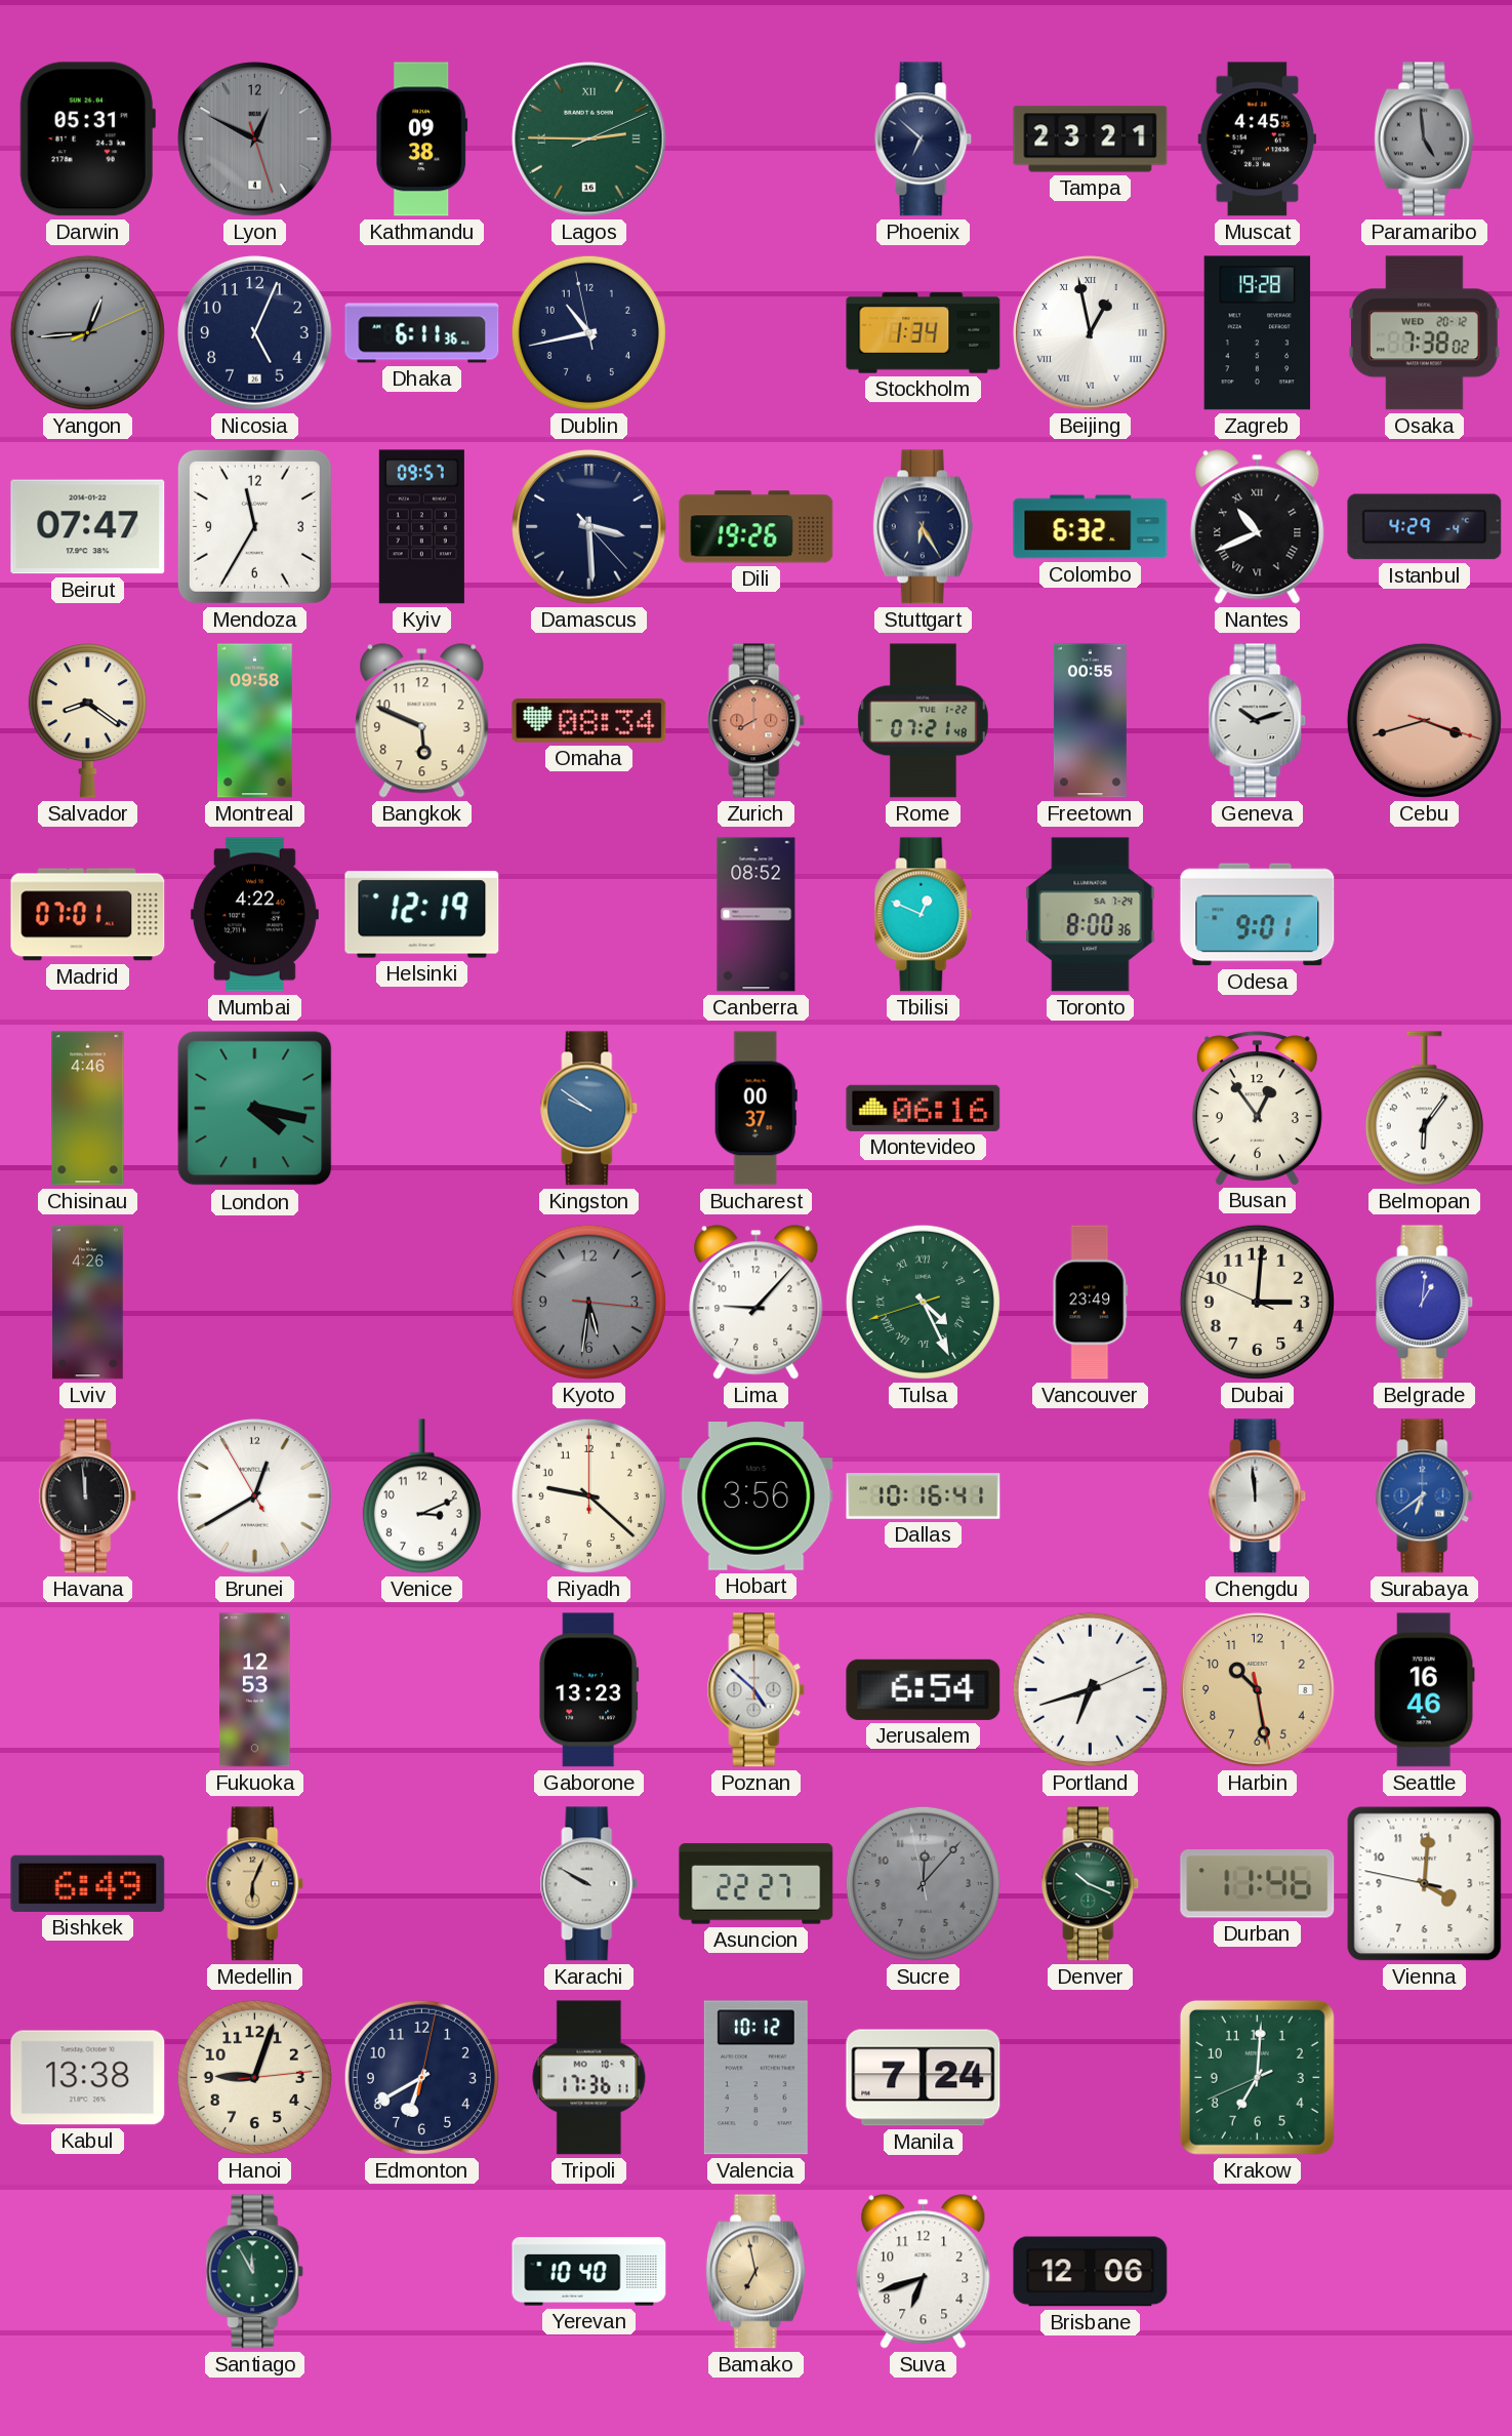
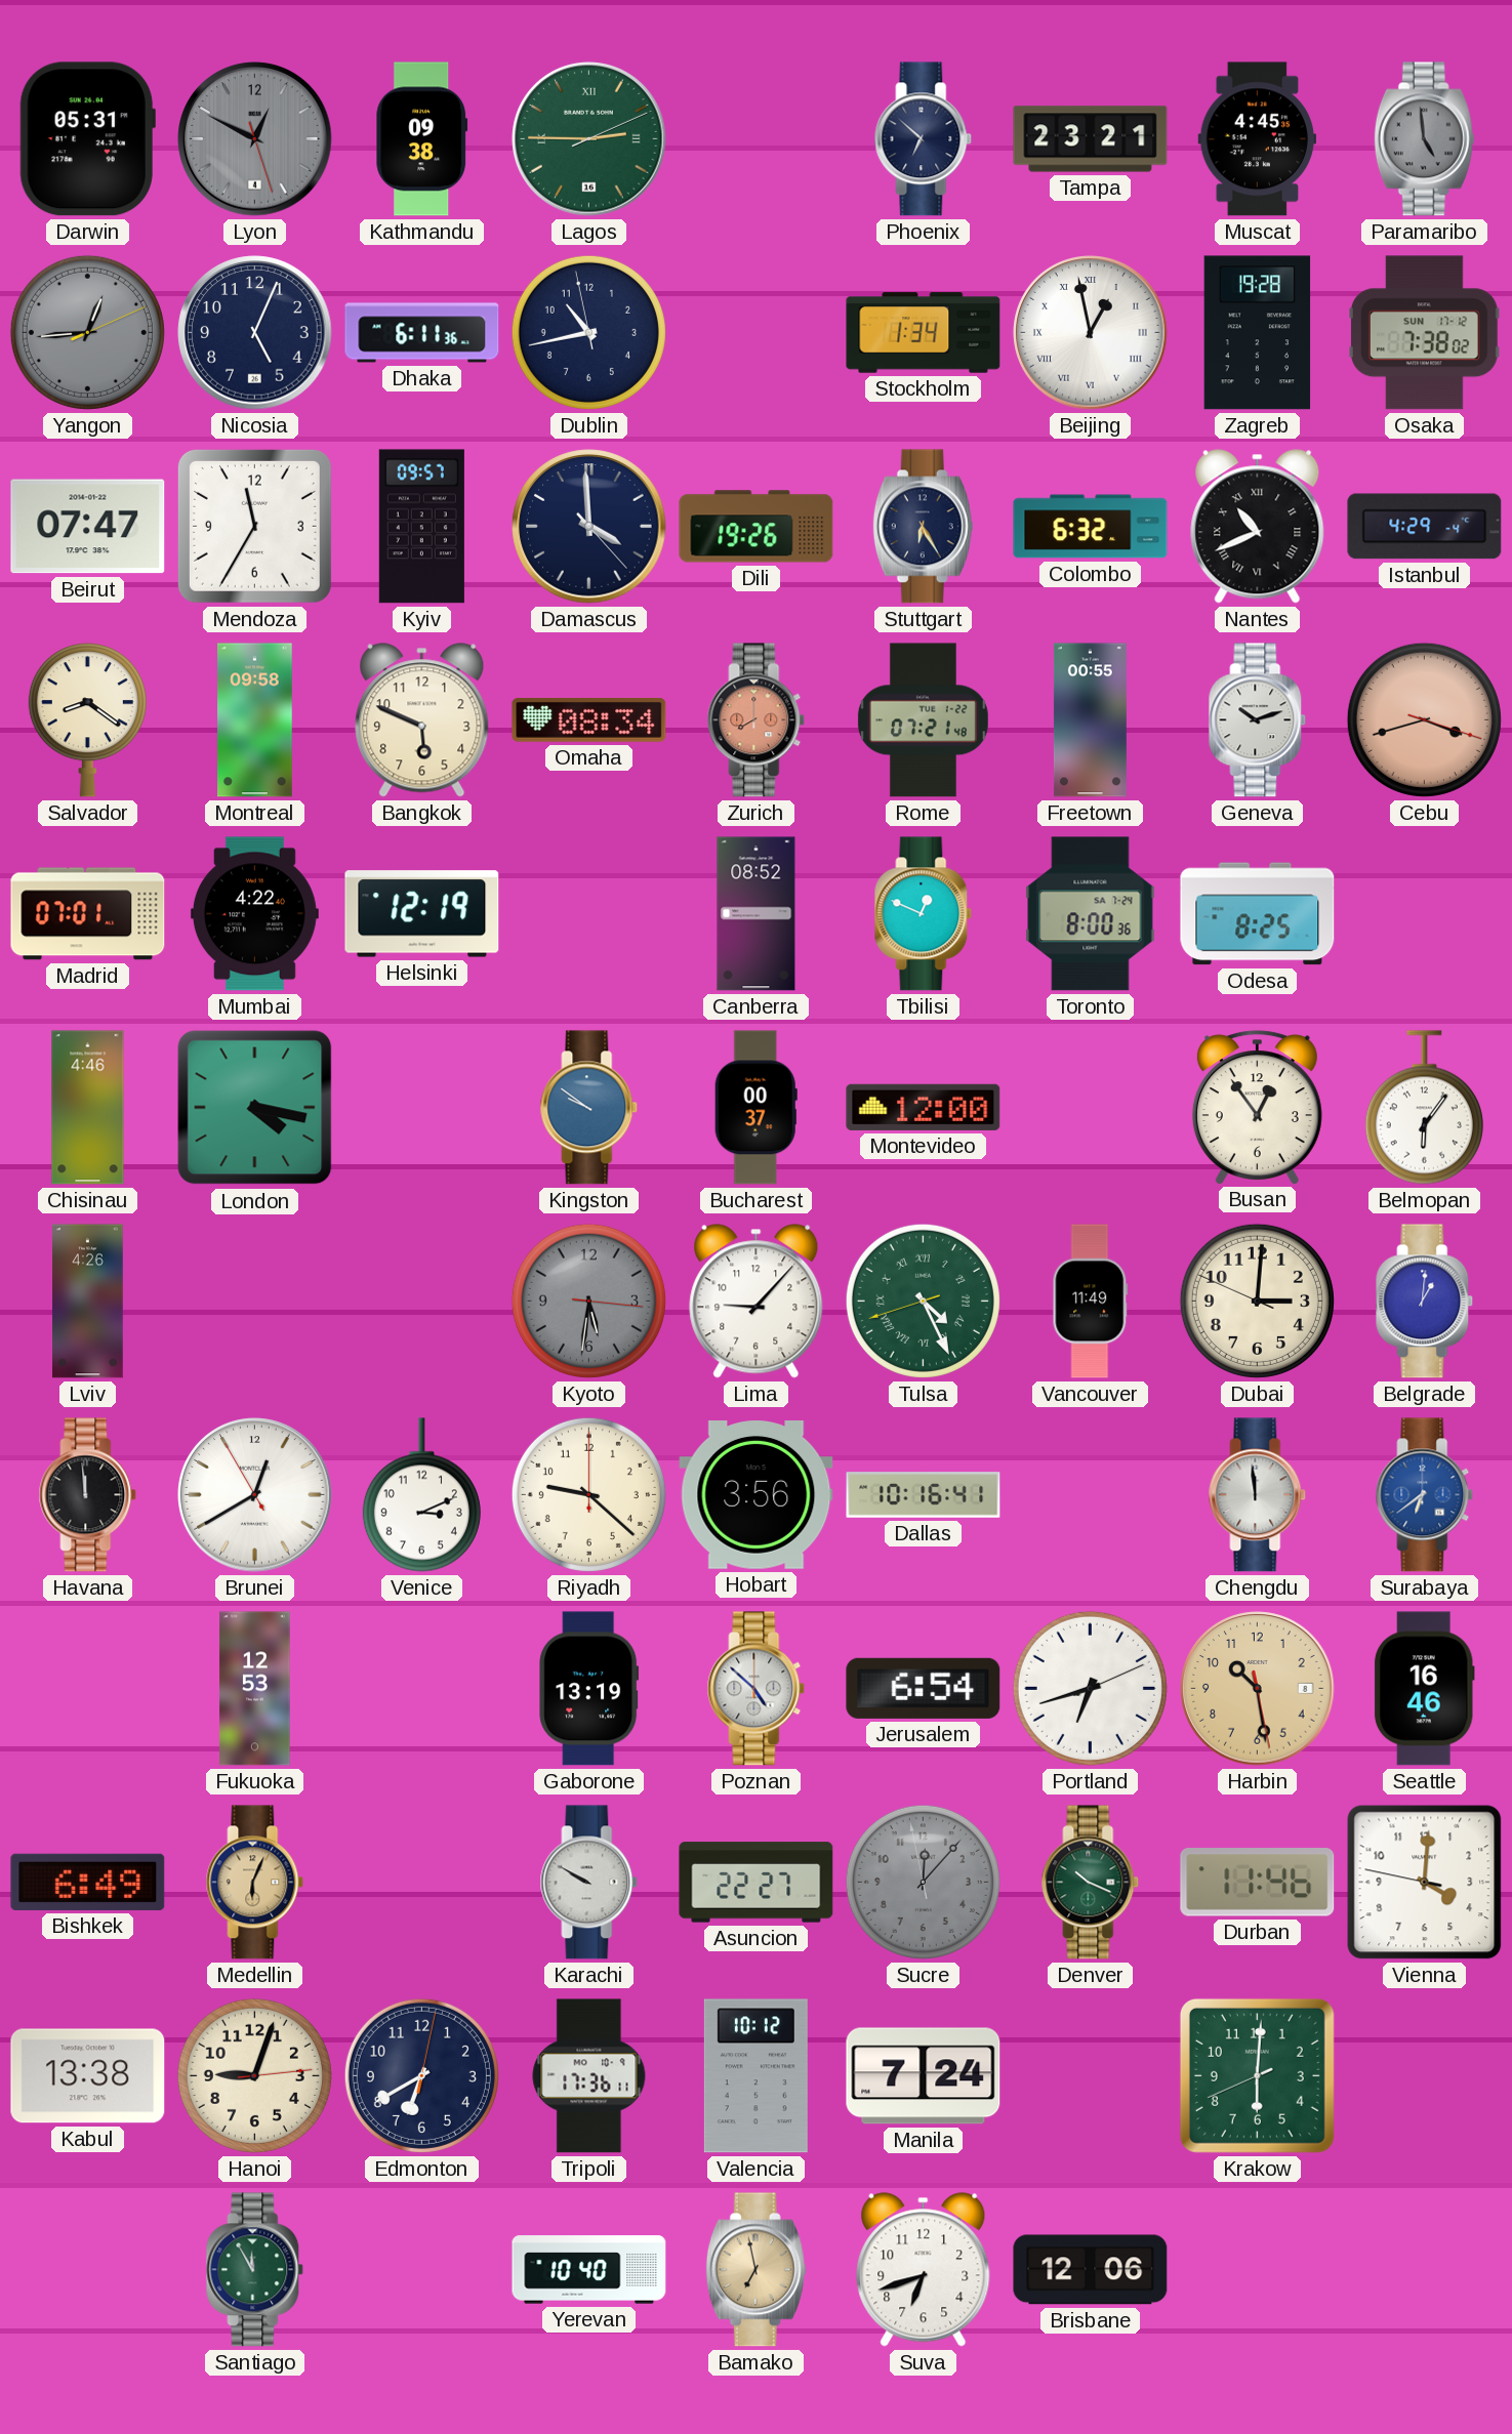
Osaka date: WED 20-12 -> SUN 17-12
Damascus: 3:29 -> 3:59
Odesa: 9:01 -> 8:25
Montevideo: 06:16 -> 12:00
Vancouver: 23:49 -> 11:49
Gaborone: 13:23 -> 13:19
Krakow: 7:00 -> 6:00
